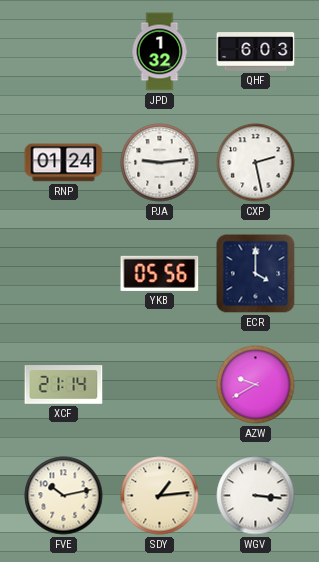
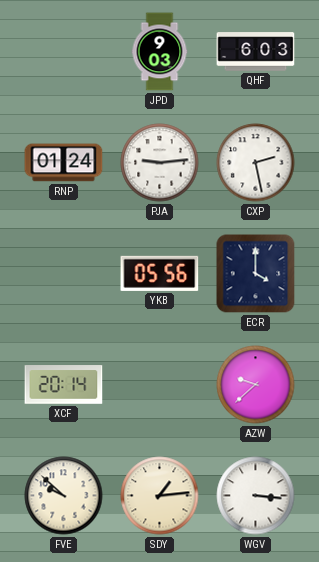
JPD: 1:32 -> 9:03
XCF: 21:14 -> 20:14
AZW: 9:40 -> 9:38
FVE: 10:13 -> 9:52
